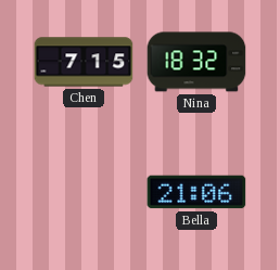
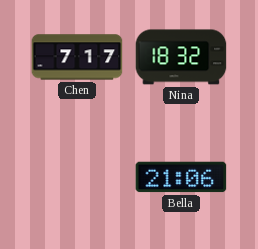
Chen: 7:15 -> 7:17
